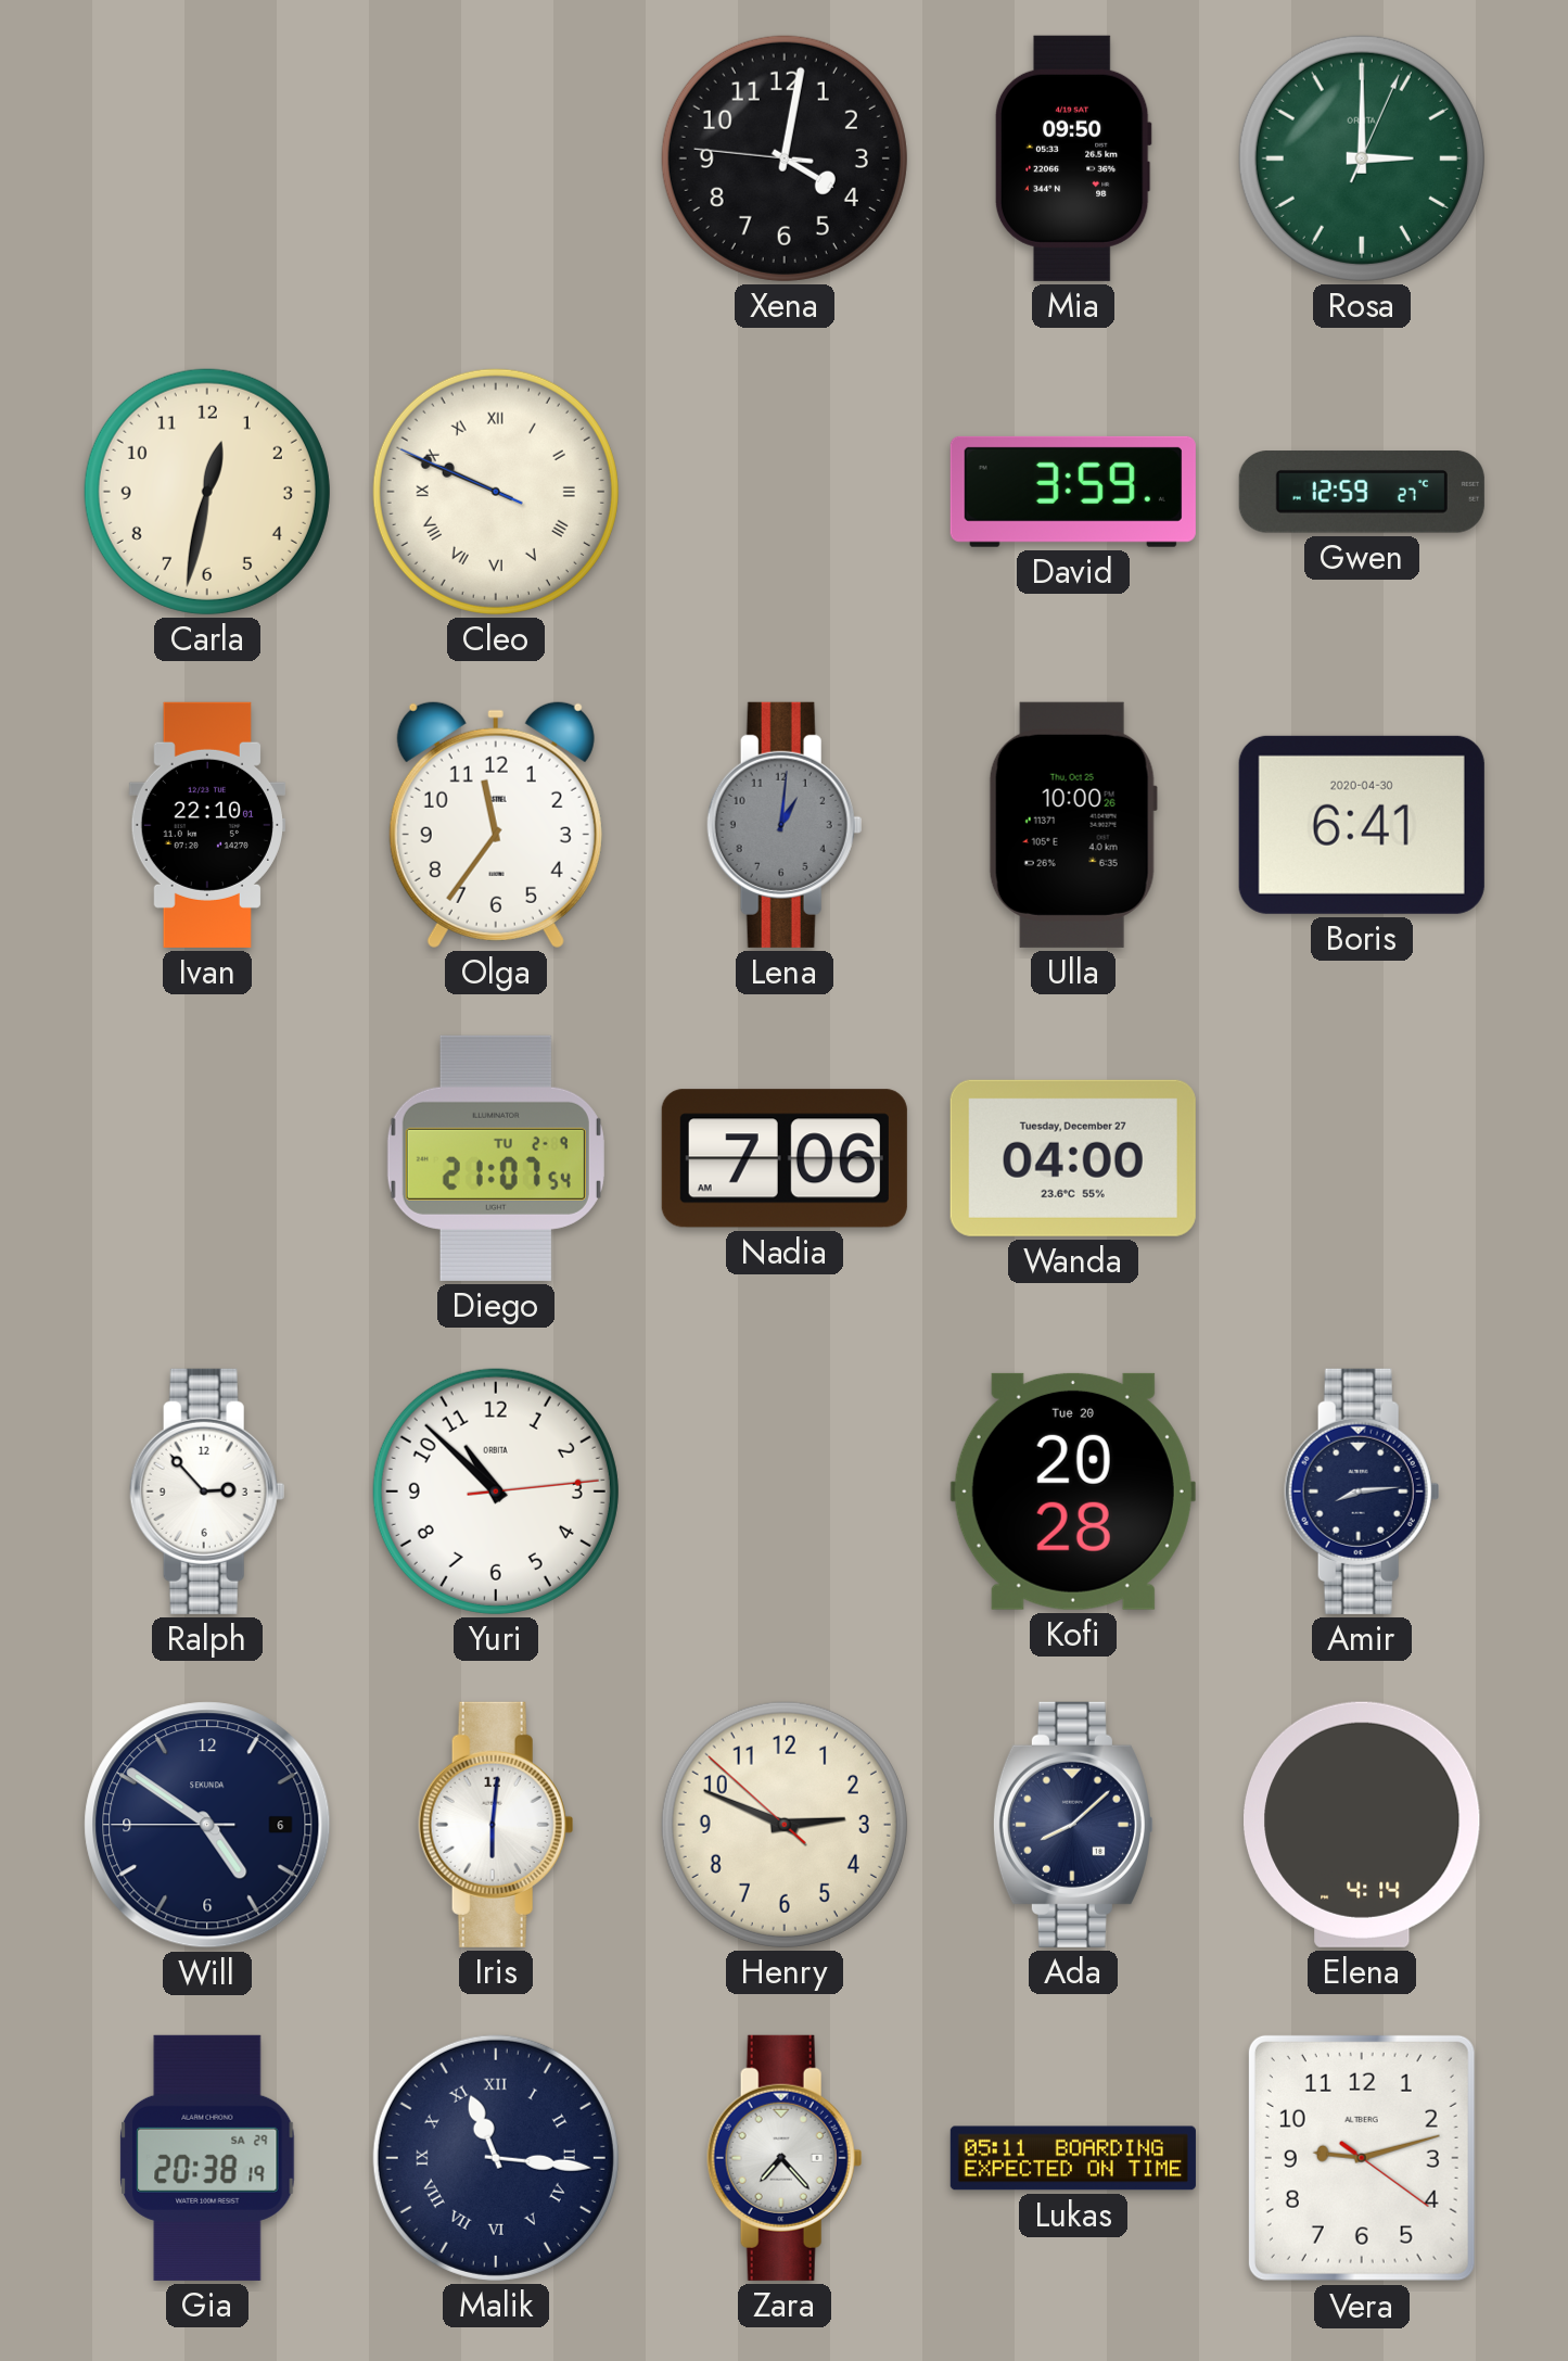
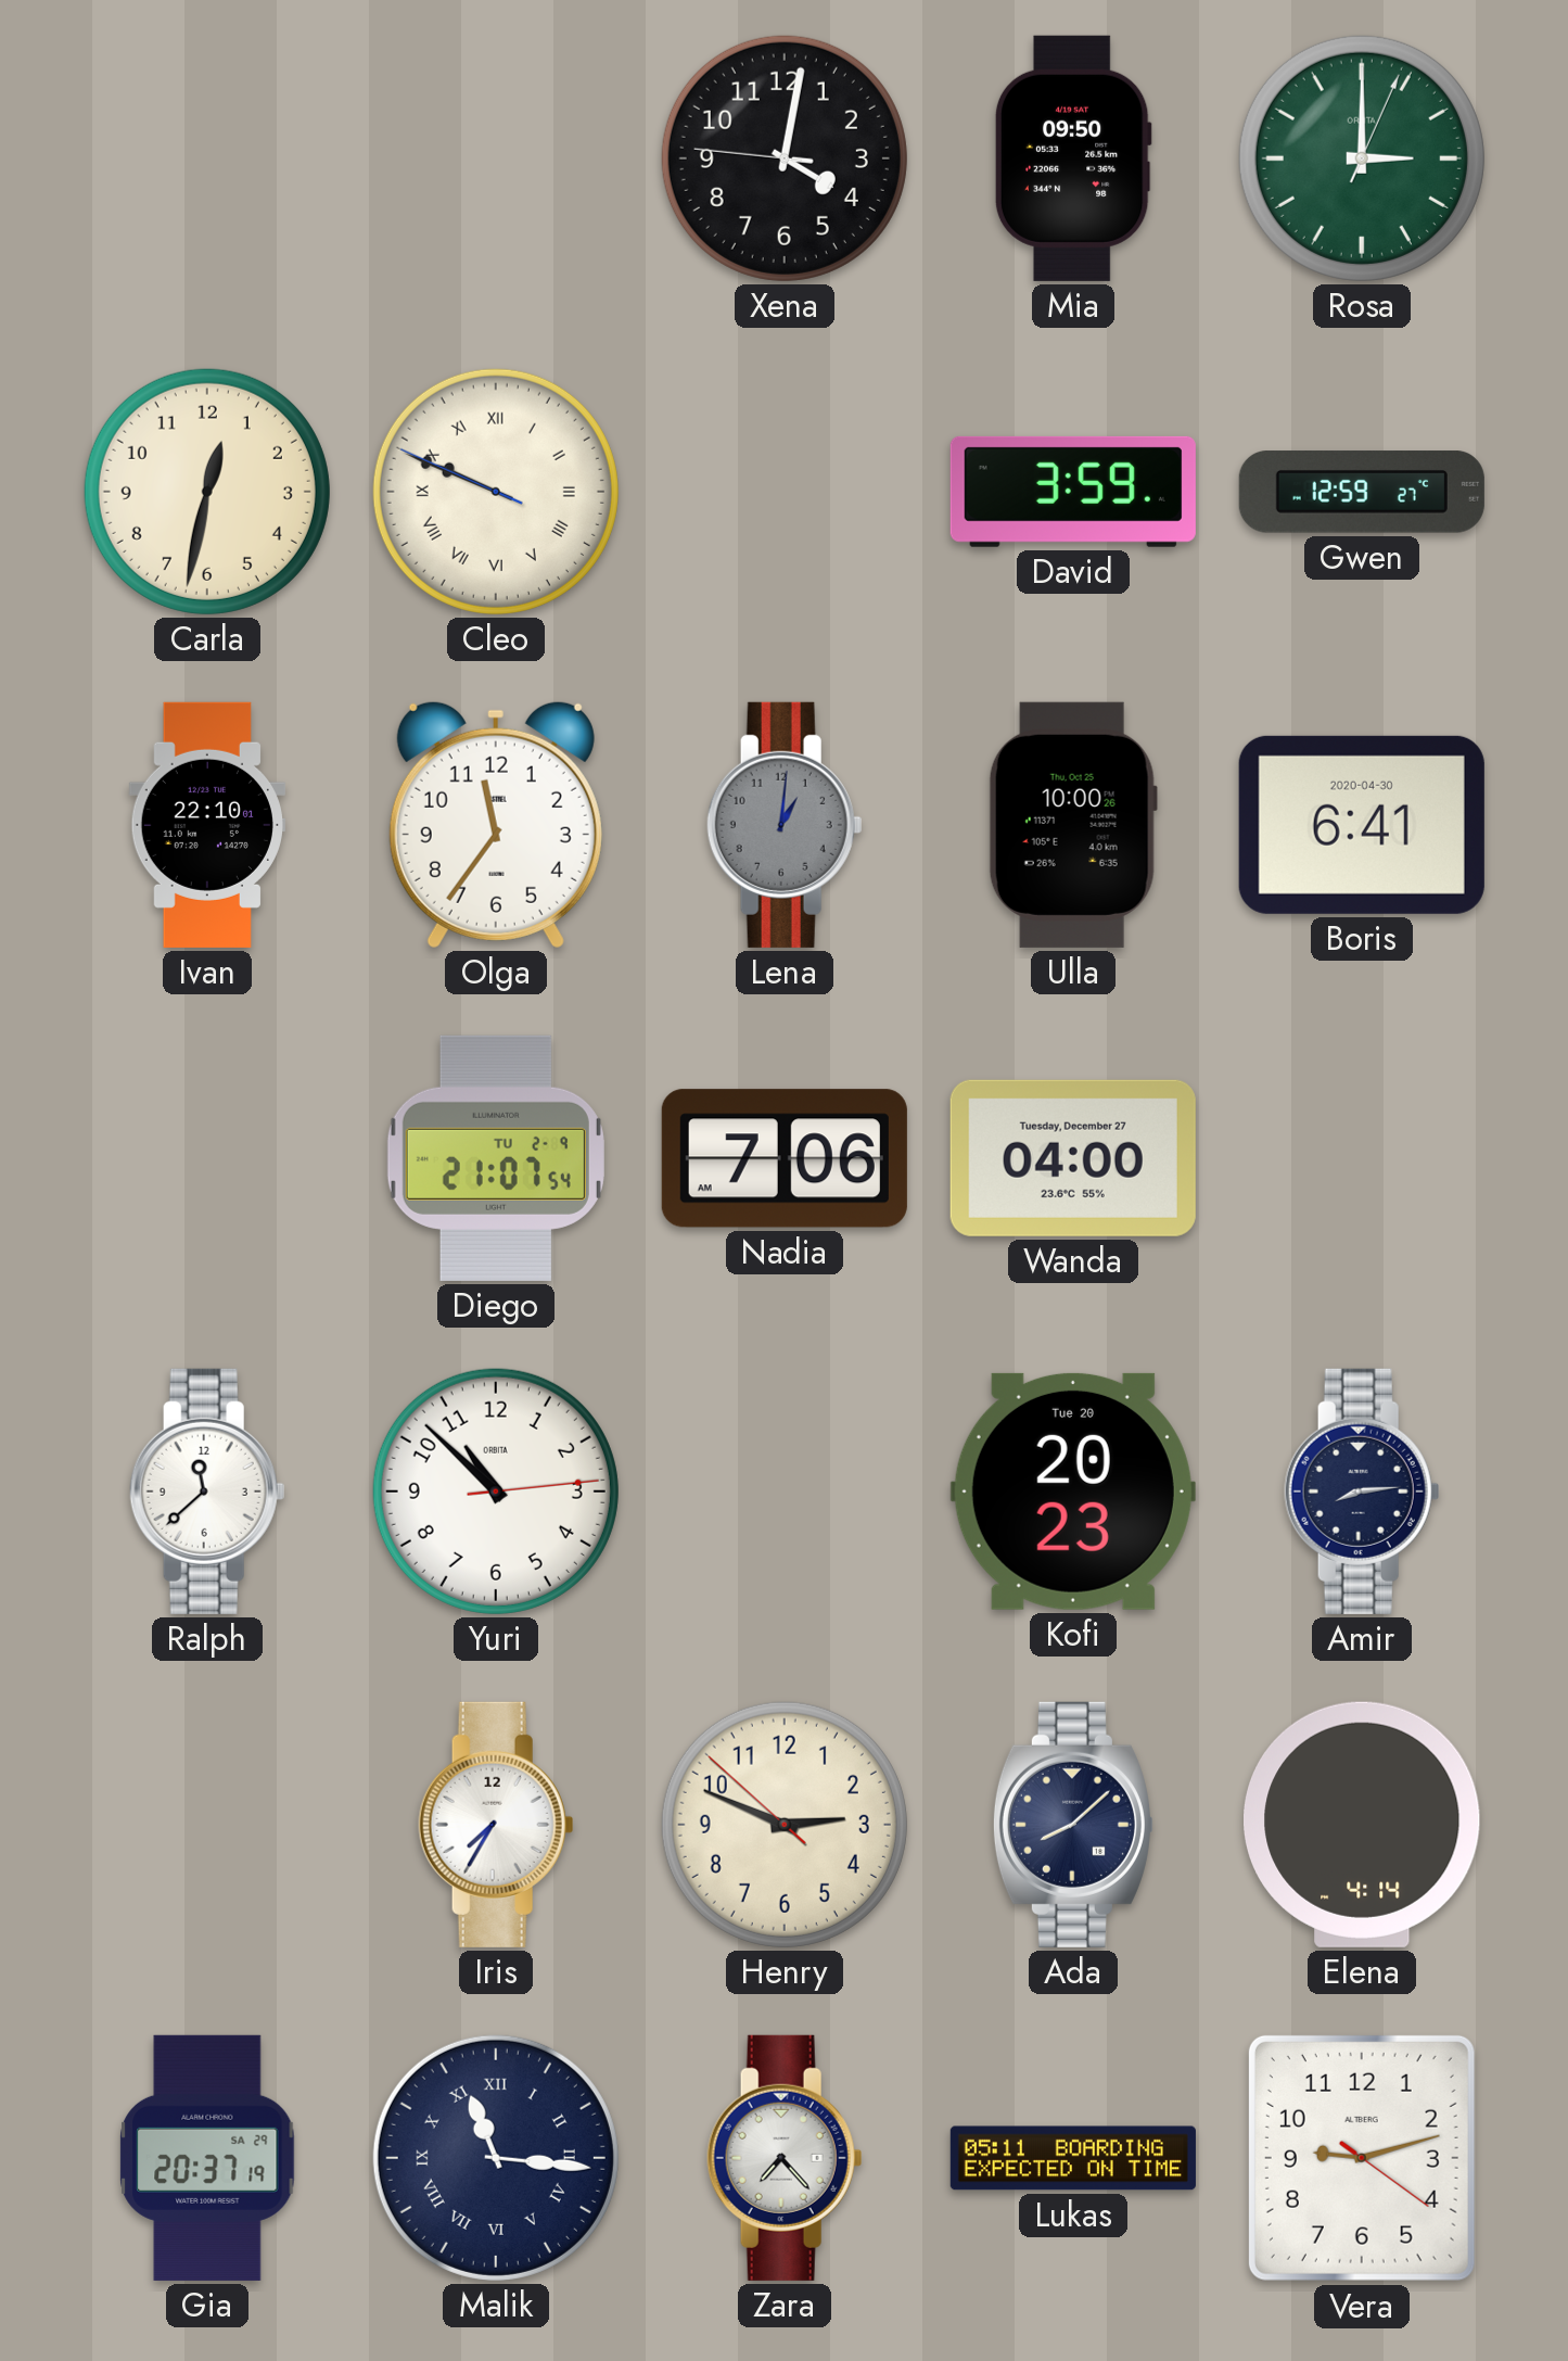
Ralph: 2:53 -> 11:38
Kofi: 20:28 -> 20:23
Will: 4:50 -> none
Iris: 6:01 -> 7:35
Gia: 20:38 -> 20:37
